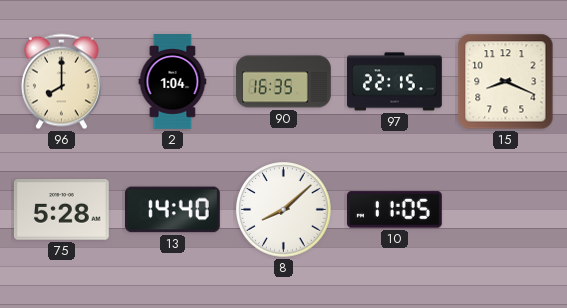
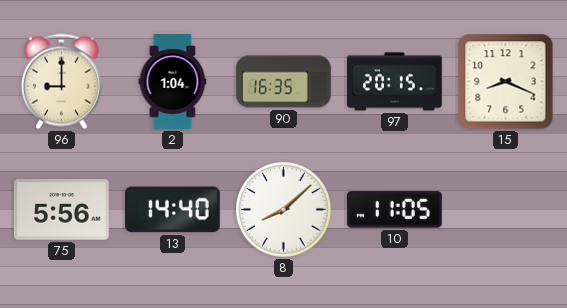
96: 8:00 -> 9:00
97: 22:15 -> 20:15
75: 5:28 -> 5:56
